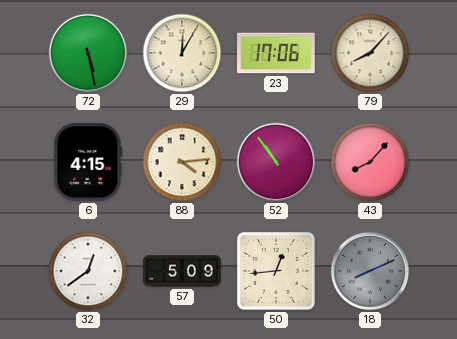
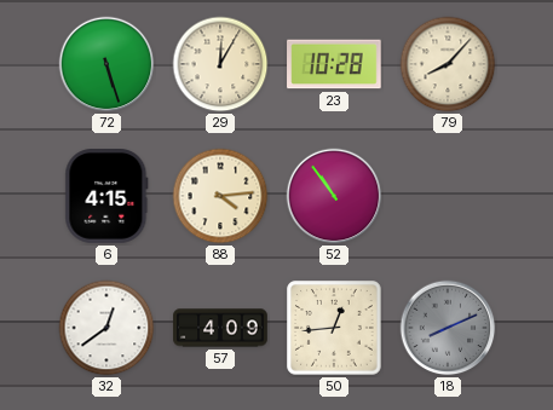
72: 5:28 -> 5:27
23: 17:06 -> 10:28
43: 8:07 -> none
57: 5:09 -> 4:09
